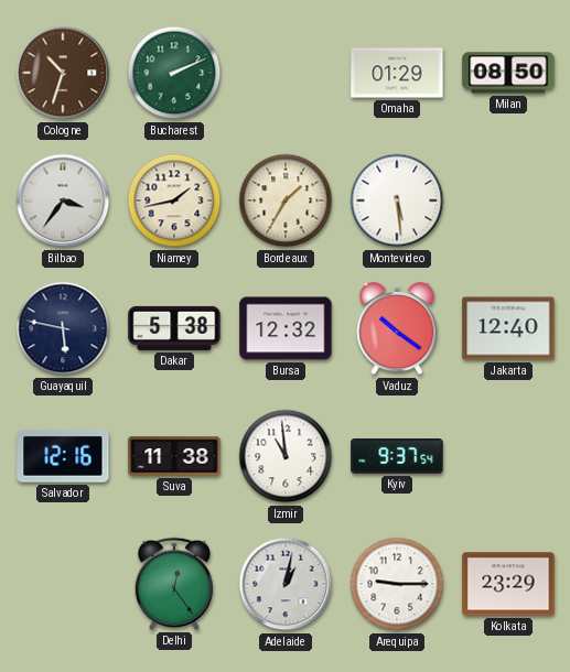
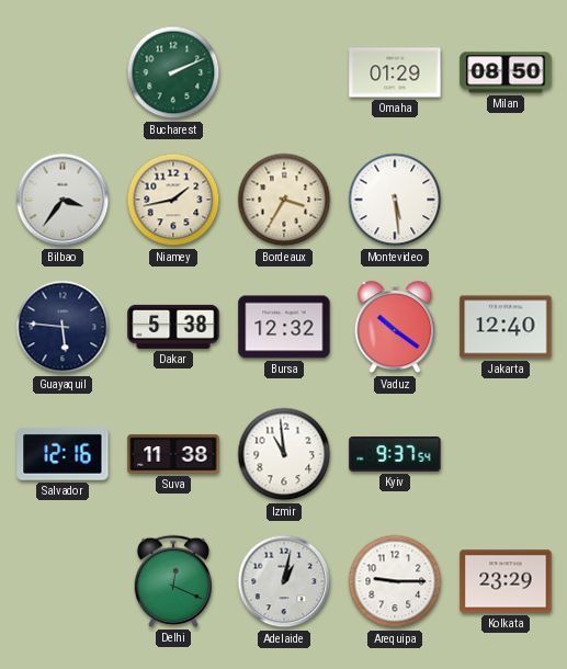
Cologne: 10:33 -> none
Bordeaux: 1:35 -> 3:35
Guayaquil: 5:47 -> 5:46
Delhi: 12:24 -> 12:19
